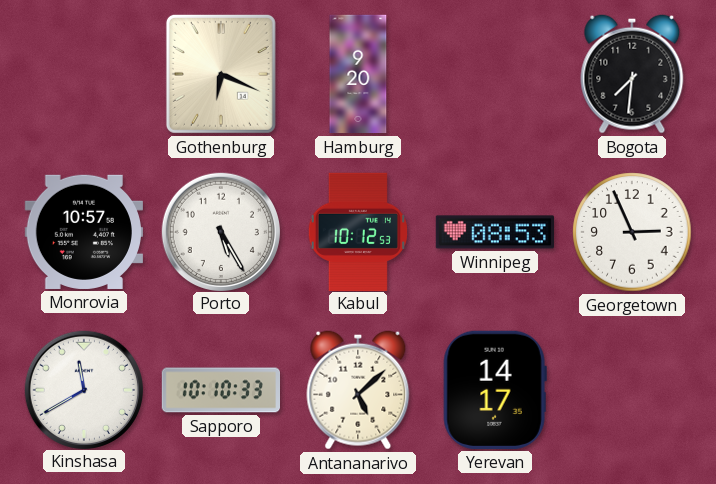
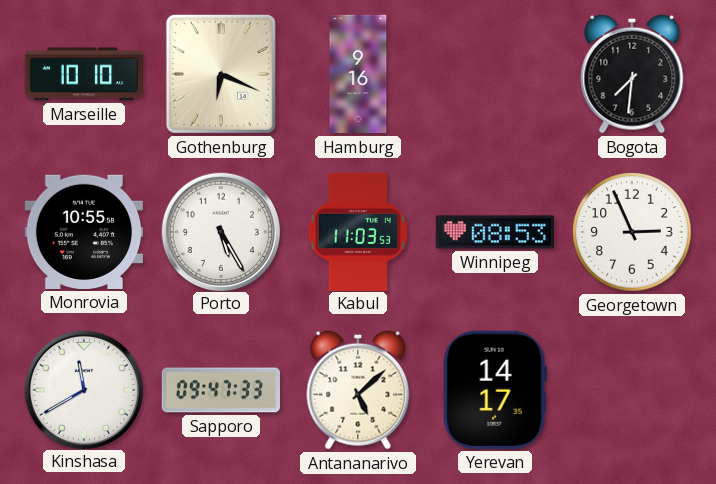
Marseille: none -> 10:10
Hamburg: 9:20 -> 9:16
Monrovia: 10:57 -> 10:55
Kabul: 10:12 -> 11:03
Sapporo: 10:10 -> 09:47
